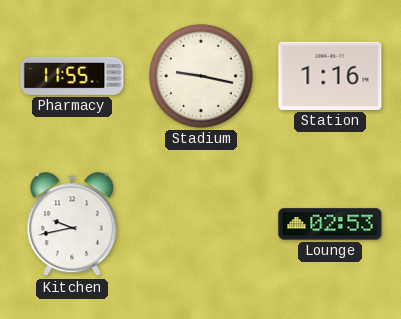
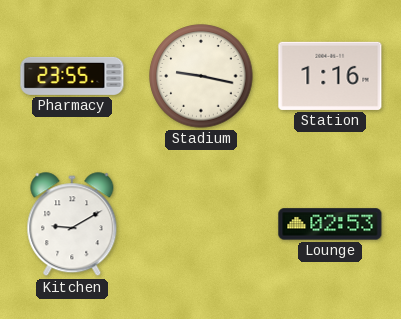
Pharmacy: 11:55 -> 23:55
Kitchen: 9:43 -> 9:10
